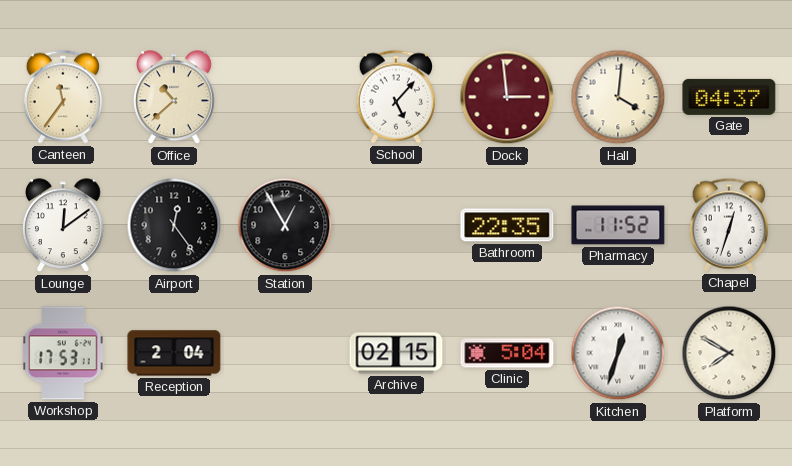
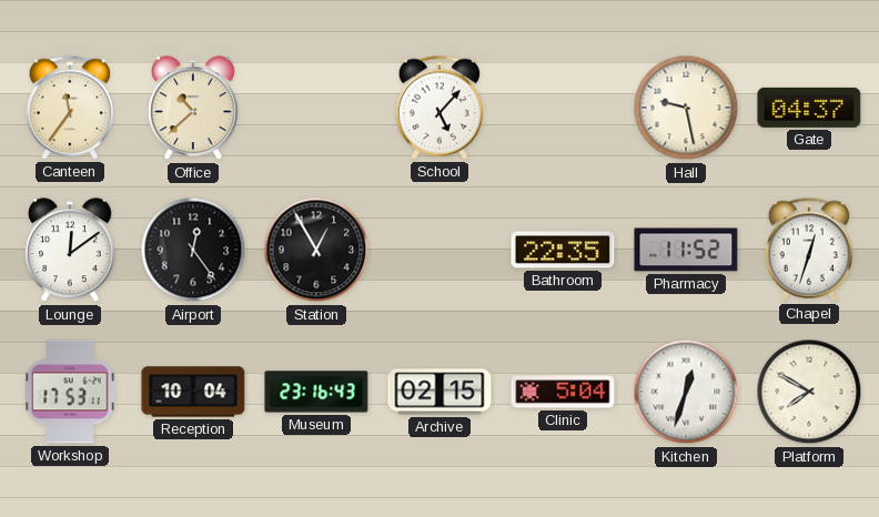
Dock: 2:59 -> none
Hall: 4:01 -> 9:28
Reception: 2:04 -> 10:04
Museum: none -> 23:16
